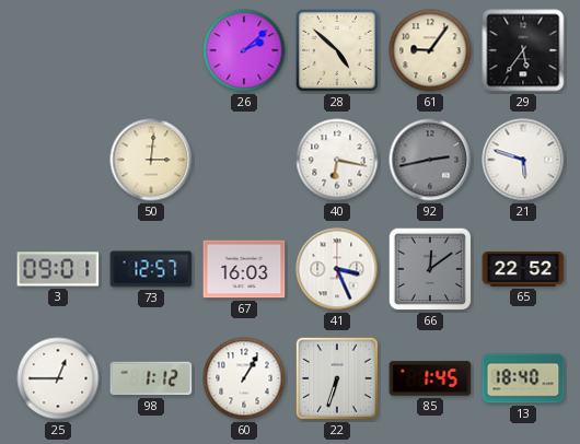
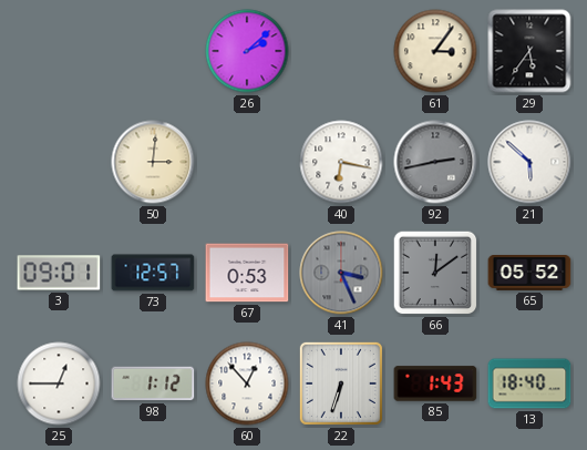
28: 4:52 -> none
61: 9:06 -> 3:06
21: 5:48 -> 5:52
67: 16:03 -> 0:53
41 dial: white -> grey
65: 22:52 -> 05:52
60: 1:05 -> 12:53
85: 1:45 -> 1:43
